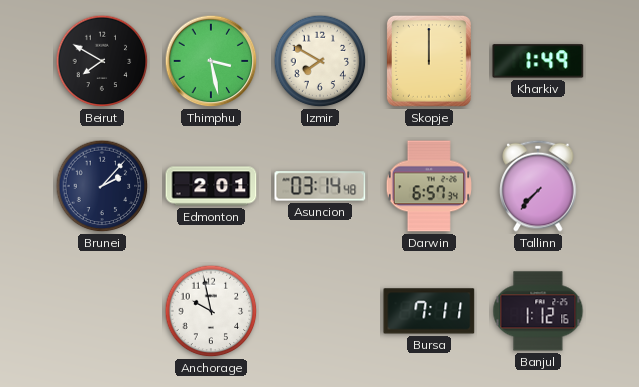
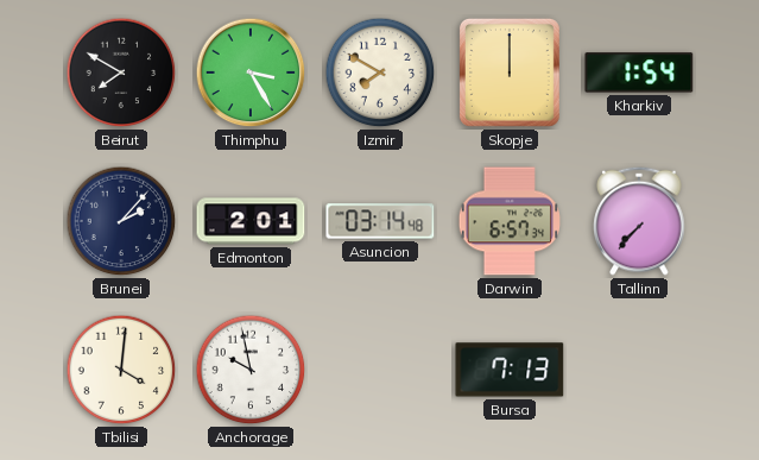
Thimphu: 3:28 -> 3:25
Kharkiv: 1:49 -> 1:54
Tbilisi: none -> 4:01
Bursa: 7:11 -> 7:13
Banjul: 1:12 -> none
